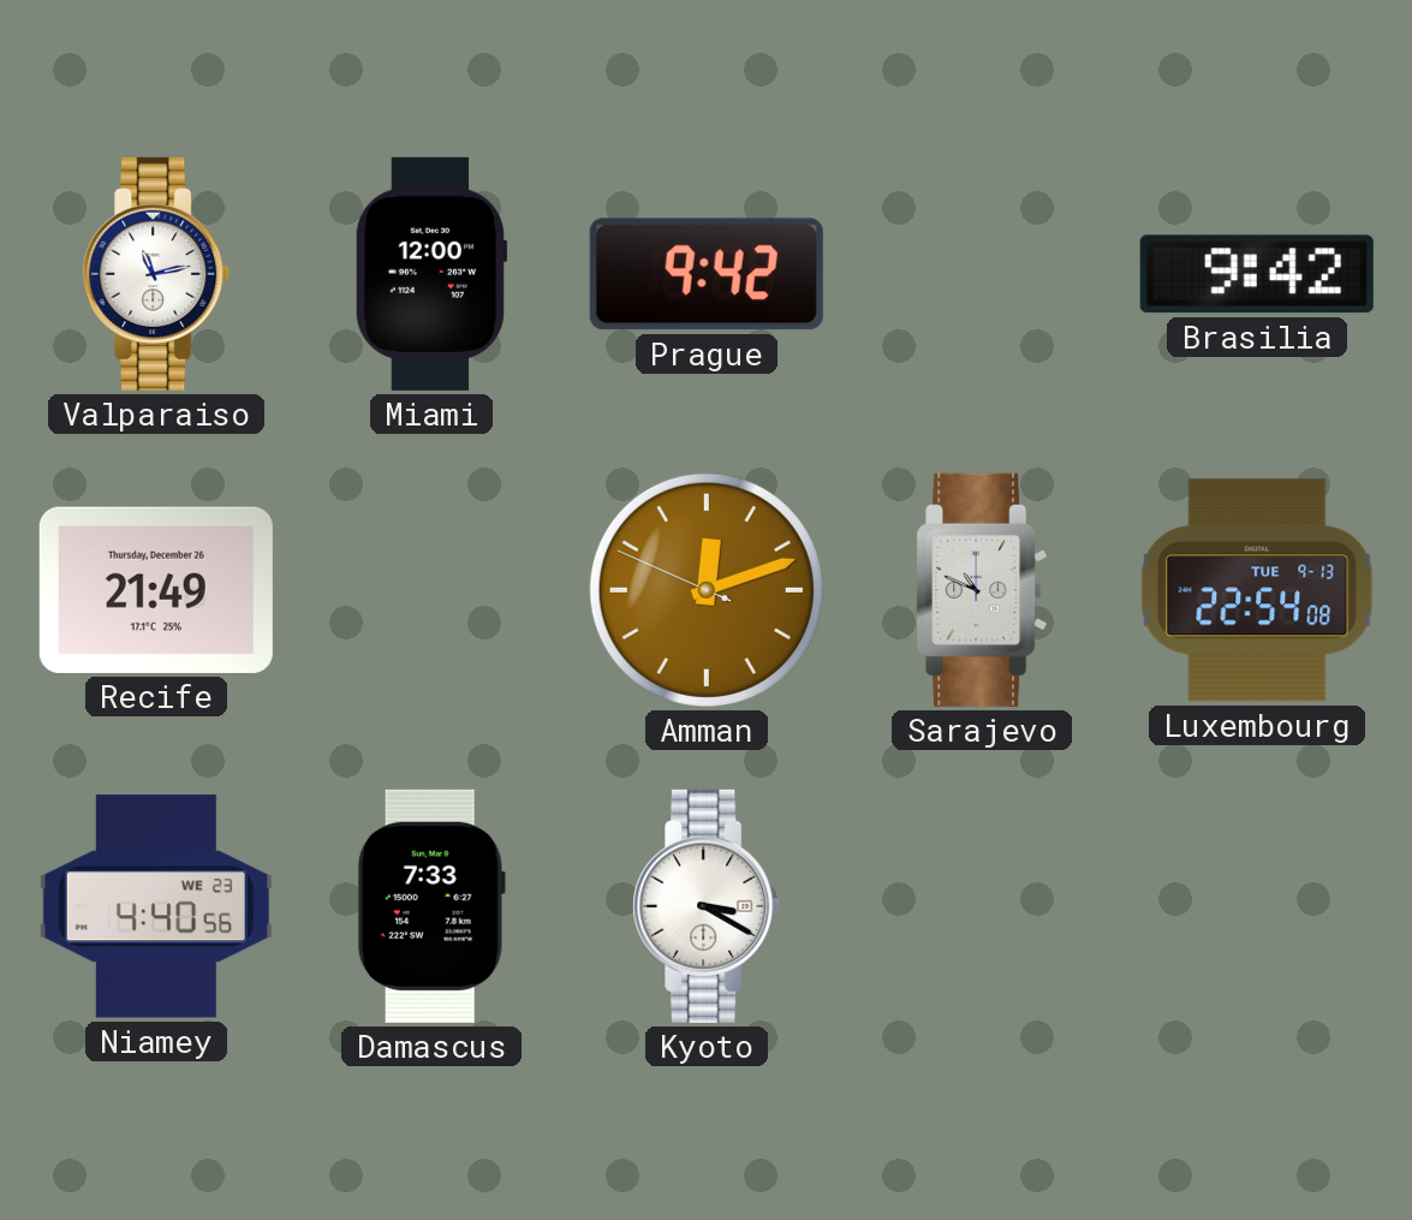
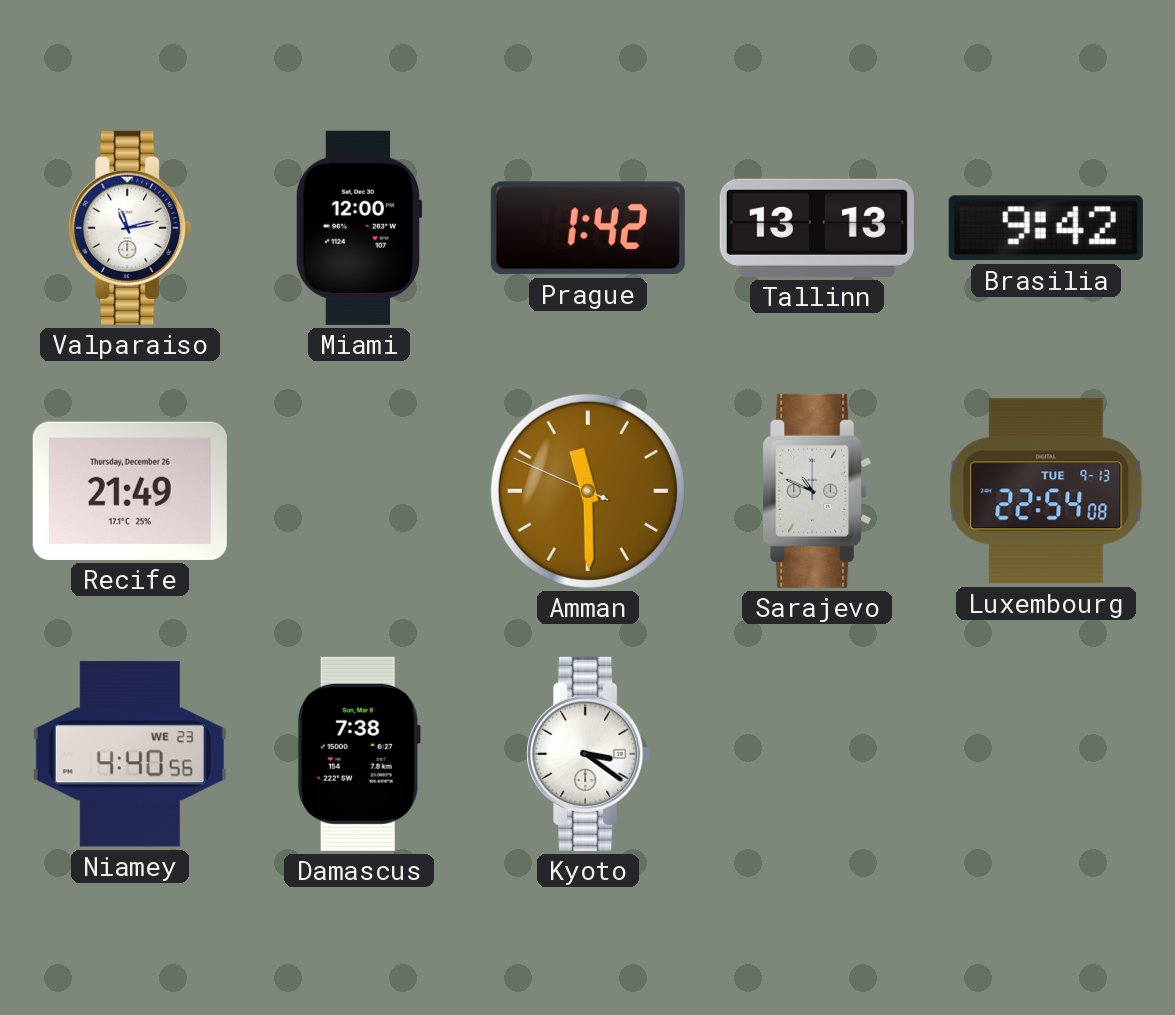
Prague: 9:42 -> 1:42
Tallinn: none -> 13:13
Amman: 12:11 -> 11:29
Damascus: 7:33 -> 7:38
Kyoto: 3:20 -> 3:21
